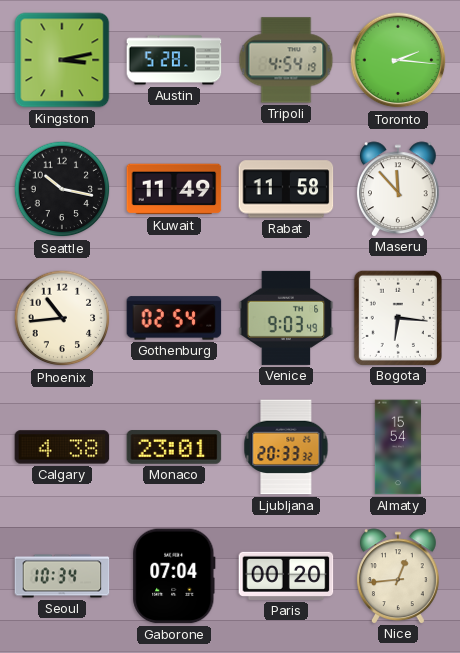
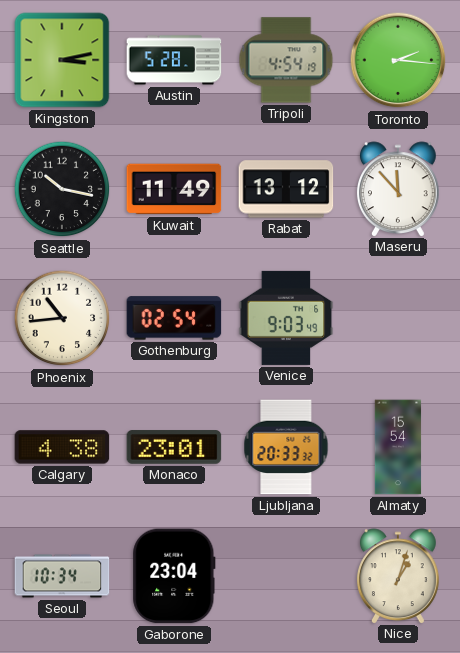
Rabat: 11:58 -> 13:12
Bogota: 6:16 -> none
Gaborone: 07:04 -> 23:04
Paris: 00:20 -> none
Nice: 12:44 -> 1:03
